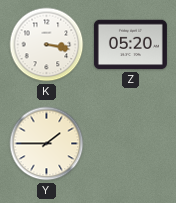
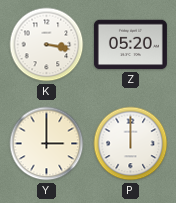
Y: 1:45 -> 3:00
P: none -> 12:00
